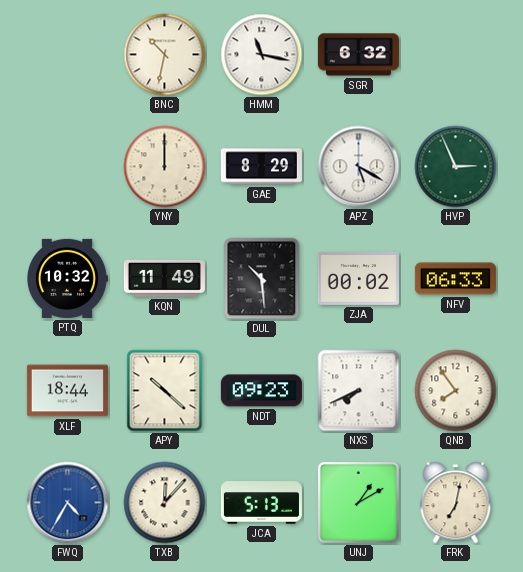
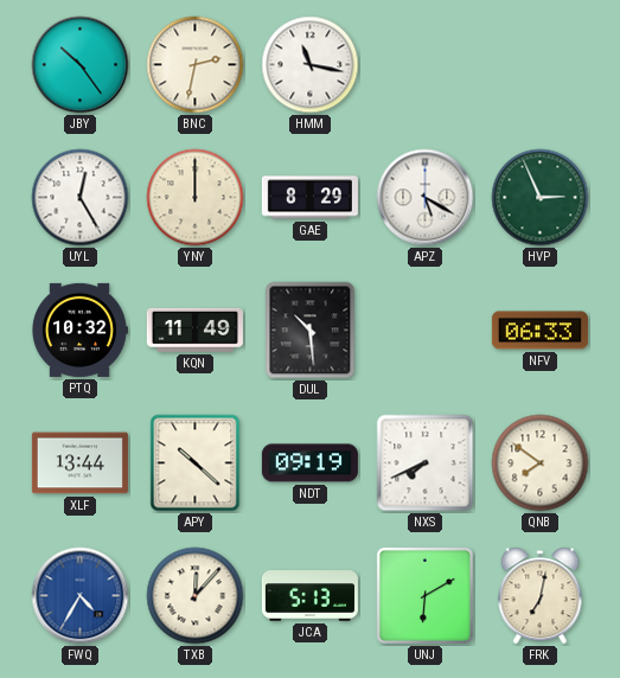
JBY: none -> 10:24
BNC: 10:32 -> 2:32
SGR: 6:32 -> none
UYL: none -> 12:25
ZJA: 00:02 -> none
XLF: 18:44 -> 13:44
NDT: 09:23 -> 09:19
QNB: 7:54 -> 7:51
UNJ: 1:10 -> 6:10
